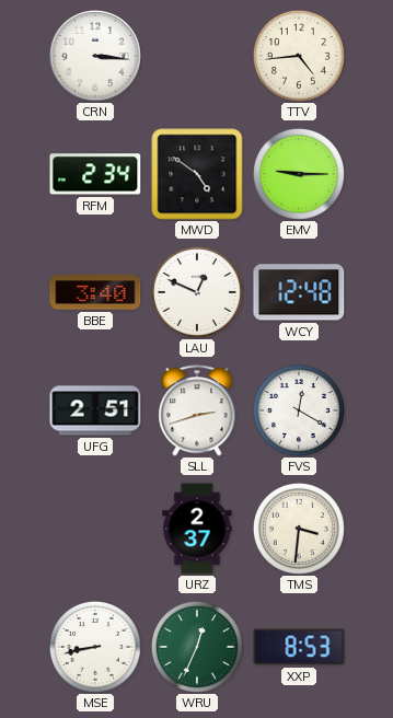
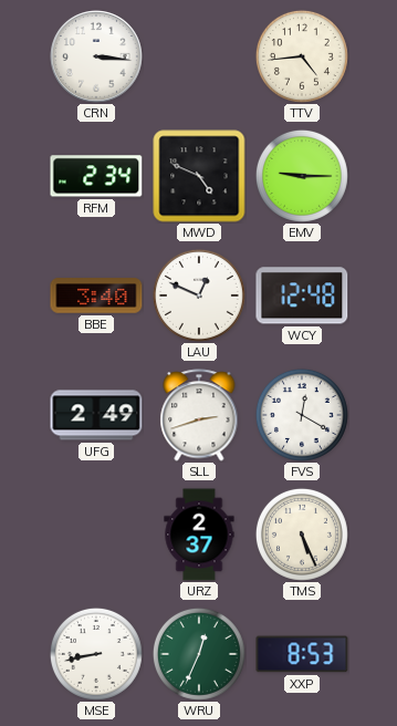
MWD: 4:51 -> 4:49
UFG: 2:51 -> 2:49
TMS: 3:31 -> 5:26
